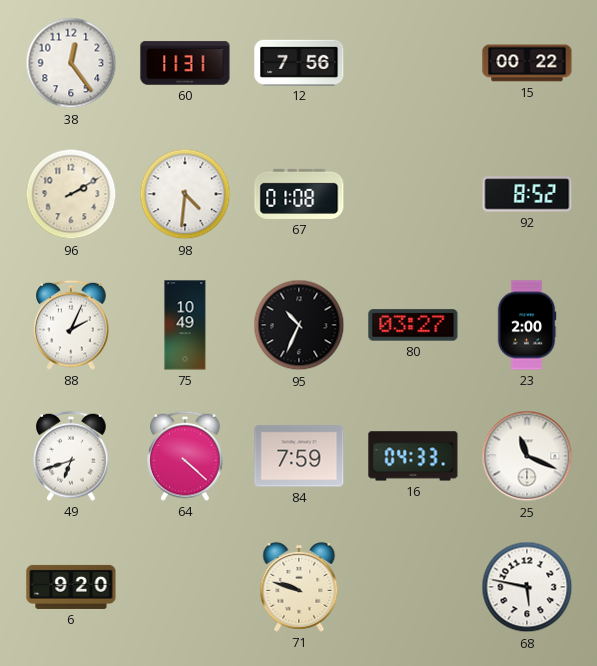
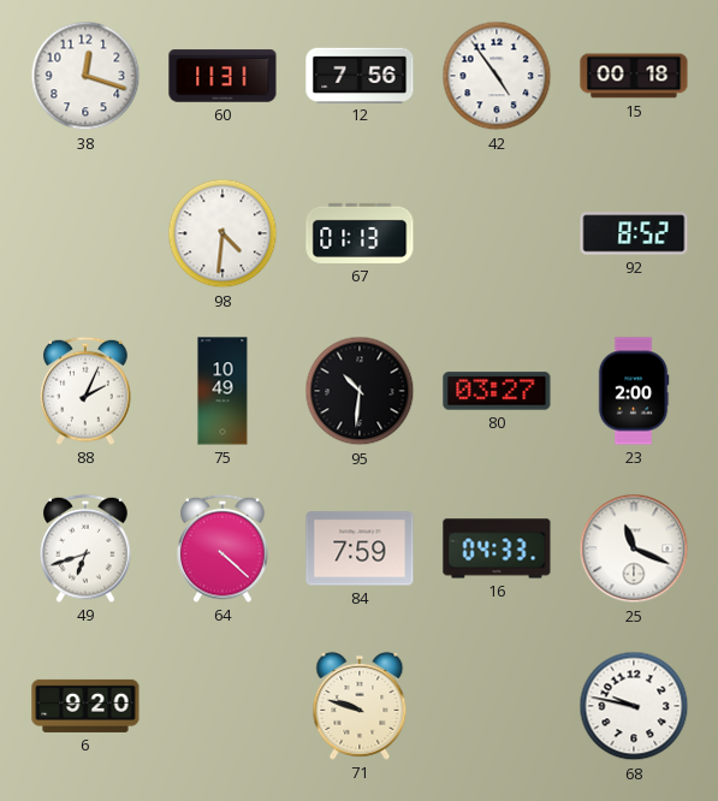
38: 12:24 -> 12:18
42: none -> 4:54
15: 00:22 -> 00:18
96: 2:10 -> none
67: 01:08 -> 01:13
95: 10:34 -> 10:31
68: 5:47 -> 9:47
